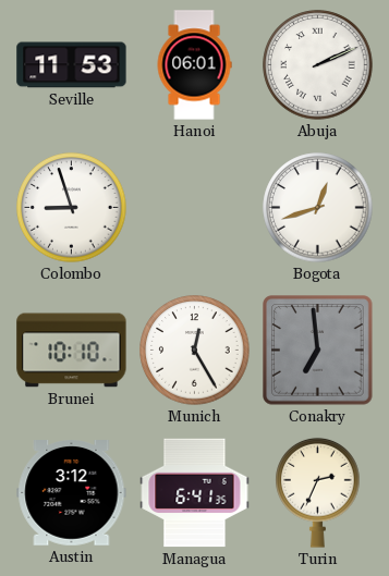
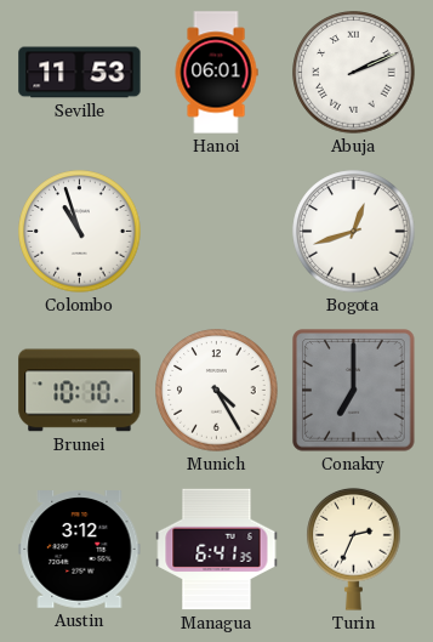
Colombo: 8:57 -> 10:57
Munich: 12:25 -> 4:25
Conakry: 6:59 -> 7:00
